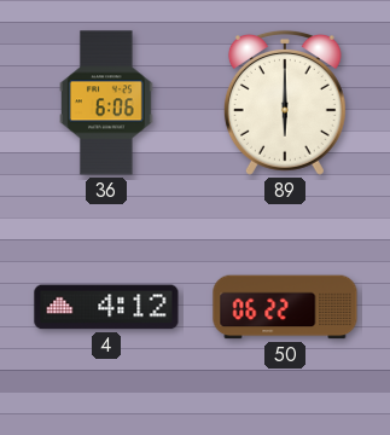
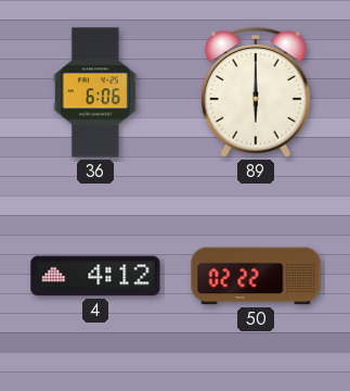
50: 06:22 -> 02:22
